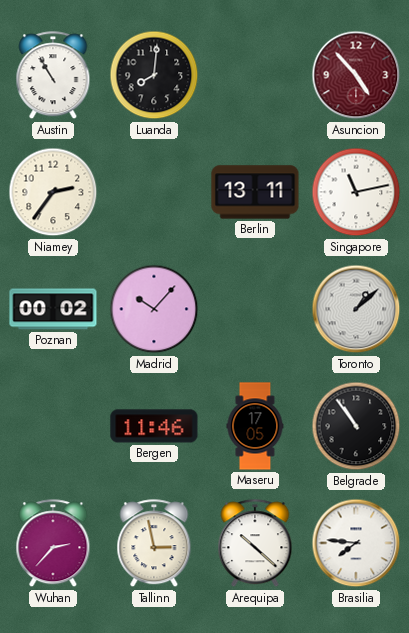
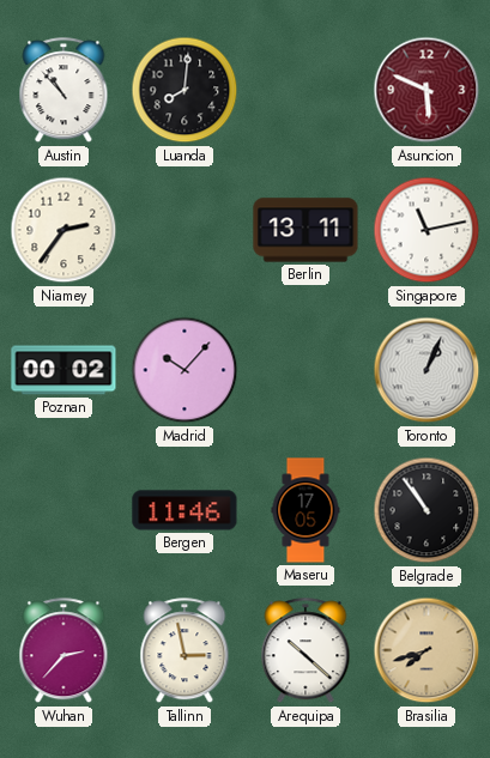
Austin: 10:55 -> 10:53
Asuncion: 4:53 -> 5:49
Toronto: 1:08 -> 1:04
Brasilia: 7:46 -> 7:42
Brasilia dial: white -> champagne
